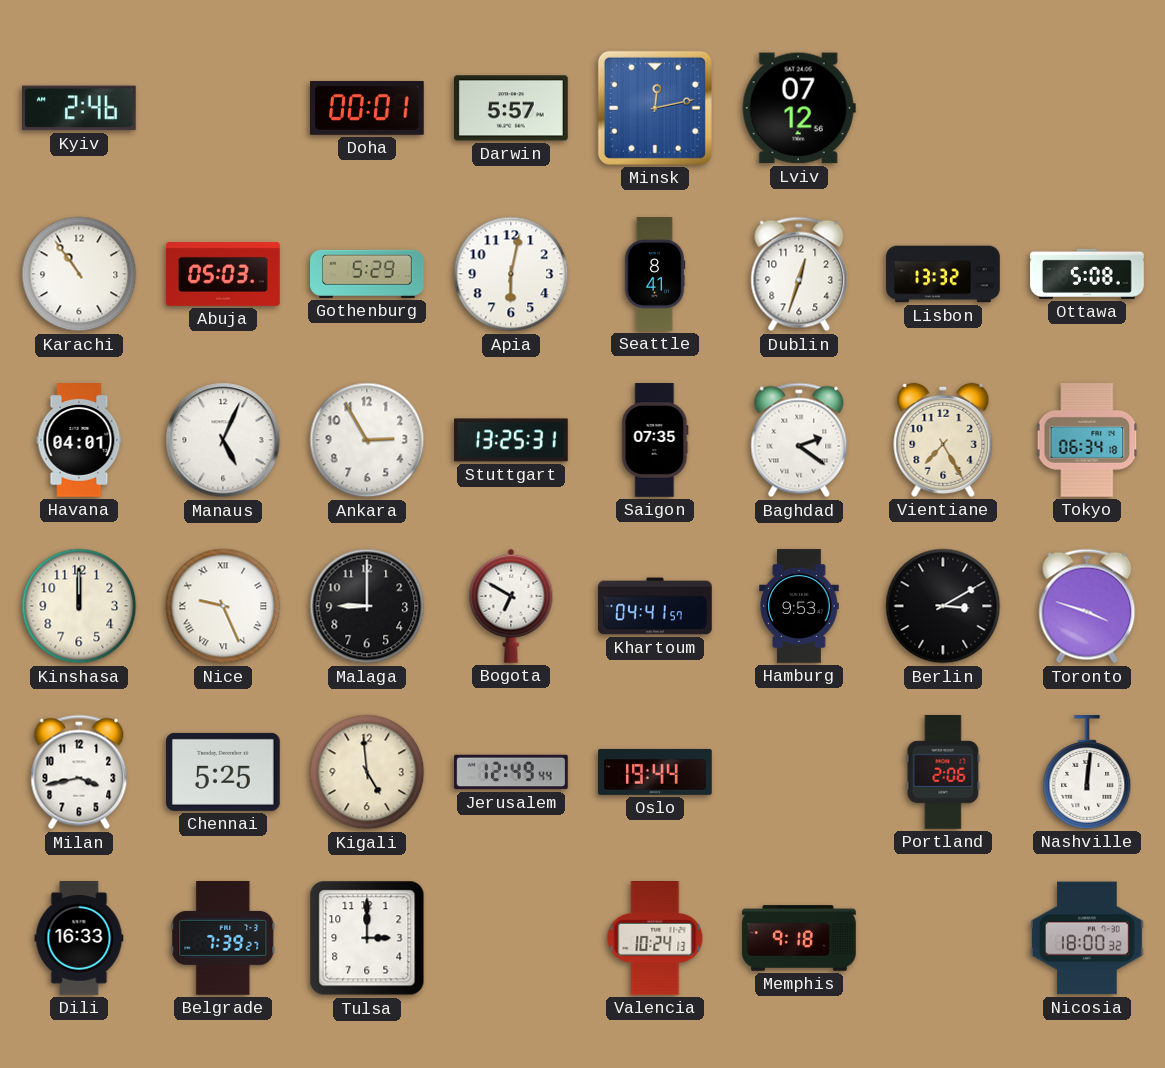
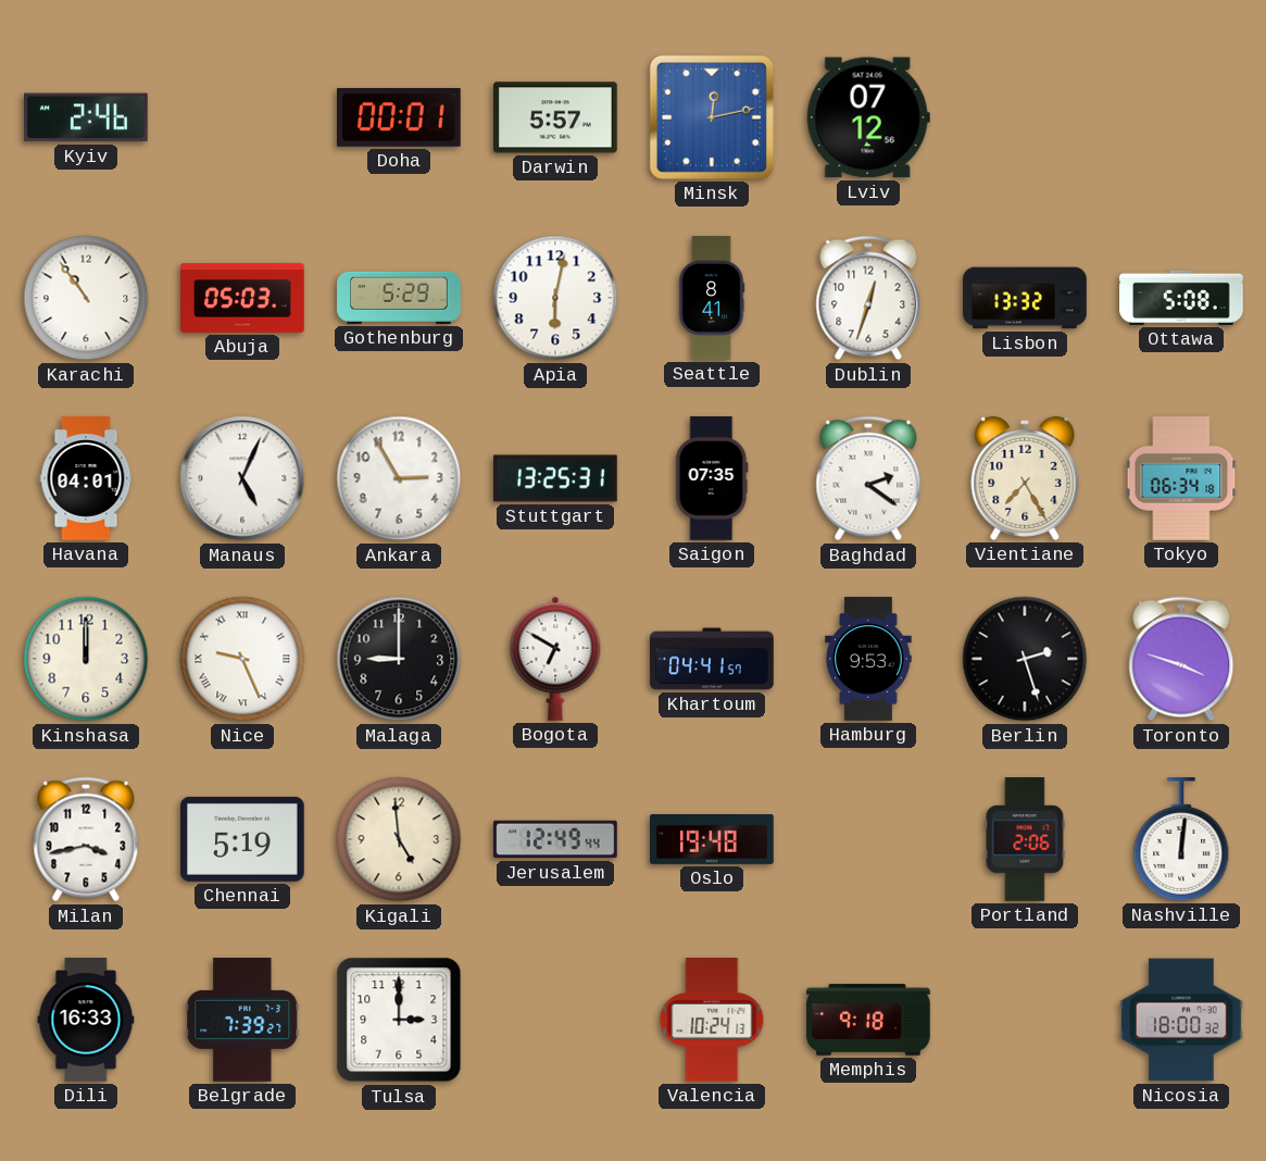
Berlin: 3:10 -> 2:27
Chennai: 5:25 -> 5:19
Oslo: 19:44 -> 19:48
